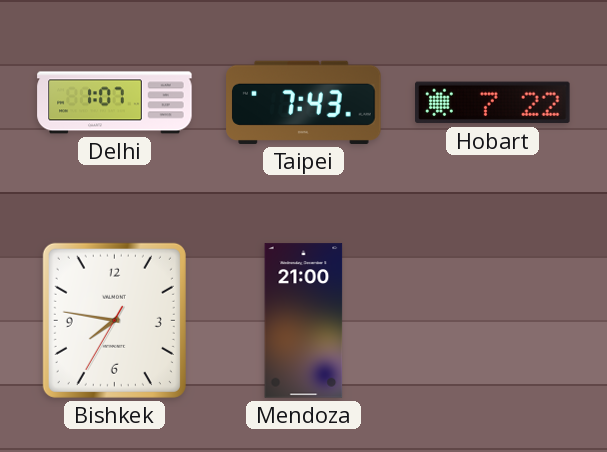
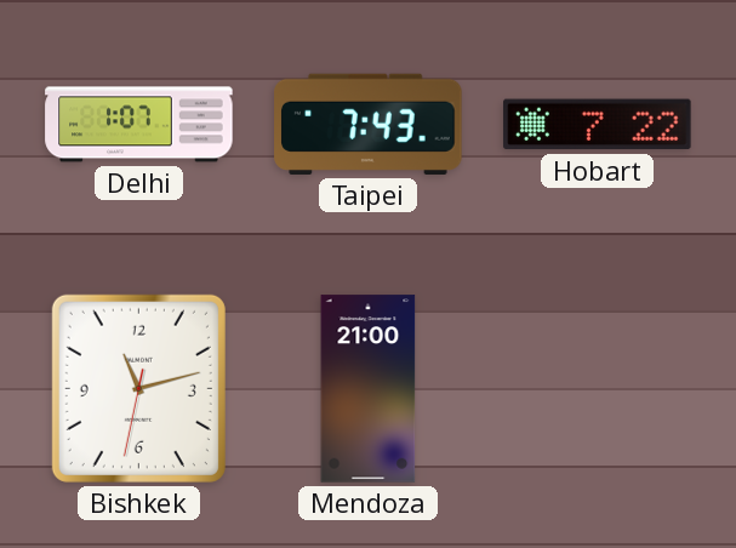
Bishkek: 7:46 -> 11:12
